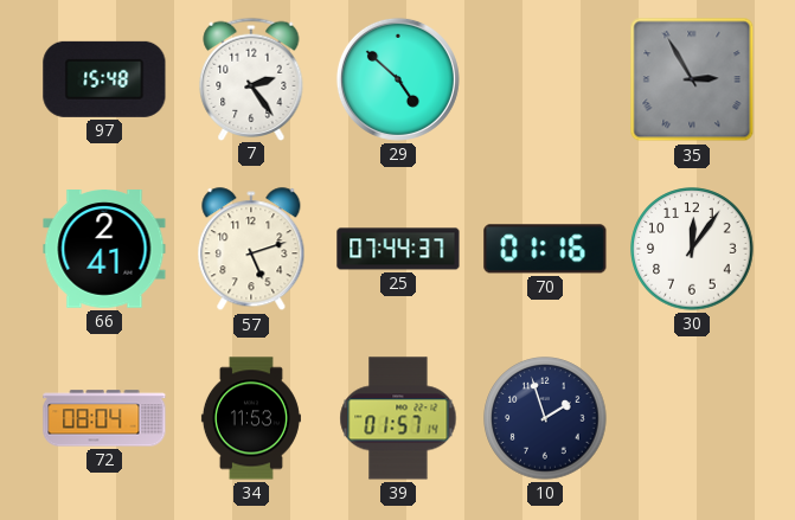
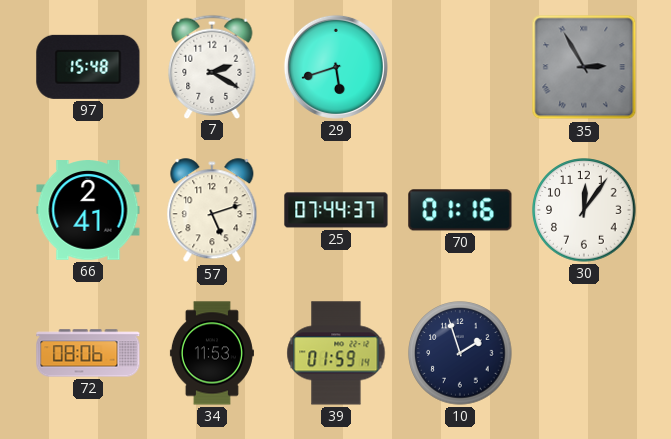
7: 2:24 -> 2:20
29: 4:52 -> 5:42
72: 08:04 -> 08:06
39: 01:57 -> 01:59
